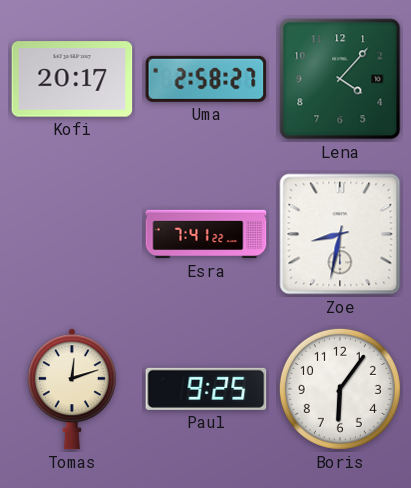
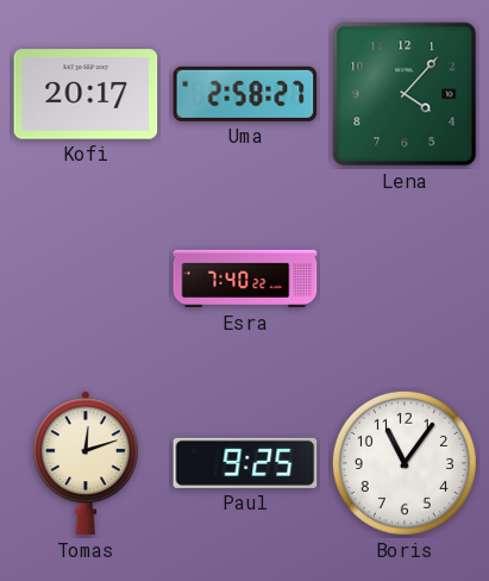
Esra: 7:41 -> 7:40
Zoe: 8:32 -> none
Boris: 6:06 -> 11:06
